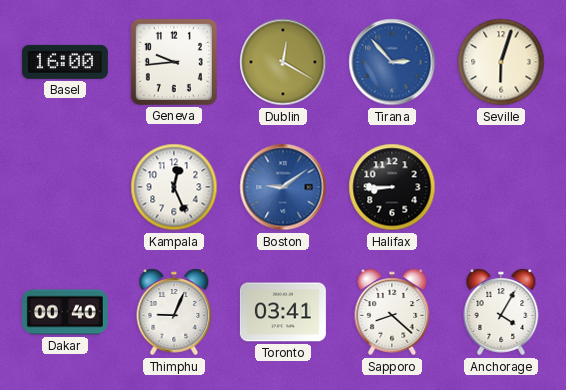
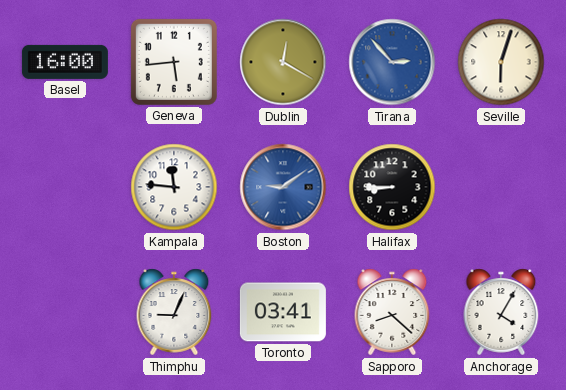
Geneva: 9:44 -> 5:44
Kampala: 12:26 -> 11:46
Dakar: 00:40 -> none
